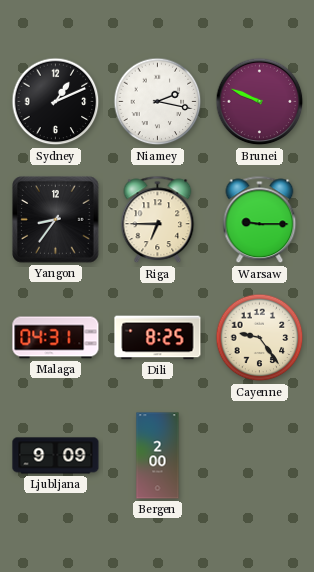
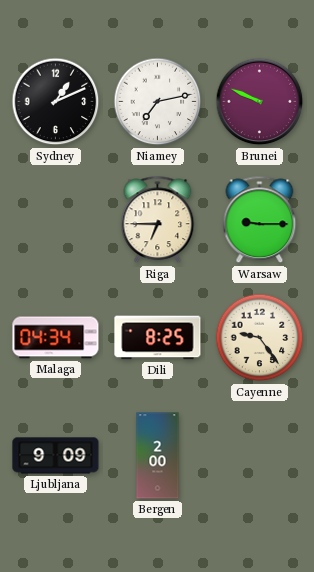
Niamey: 2:17 -> 7:13
Yangon: 8:36 -> none
Malaga: 04:31 -> 04:34
